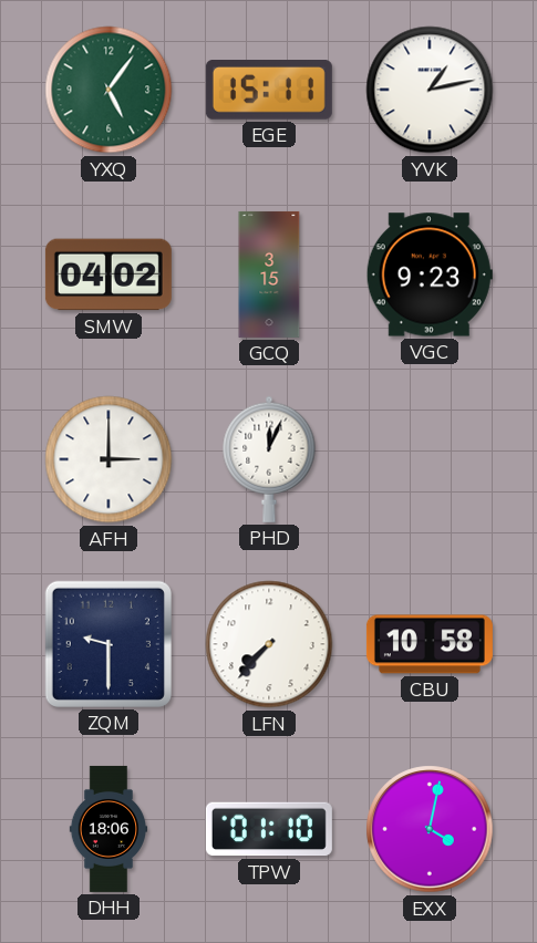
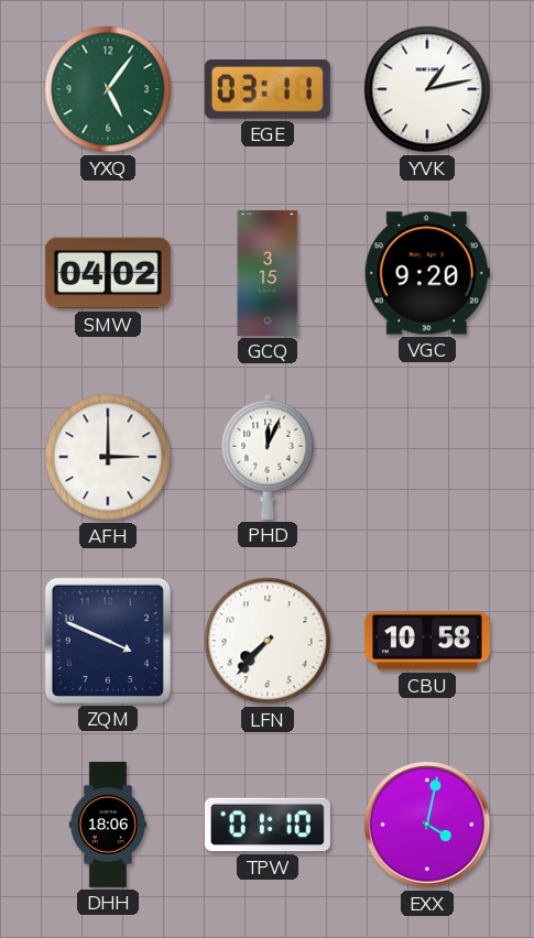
EGE: 15:11 -> 03:11
VGC: 9:23 -> 9:20
ZQM: 9:30 -> 3:49
